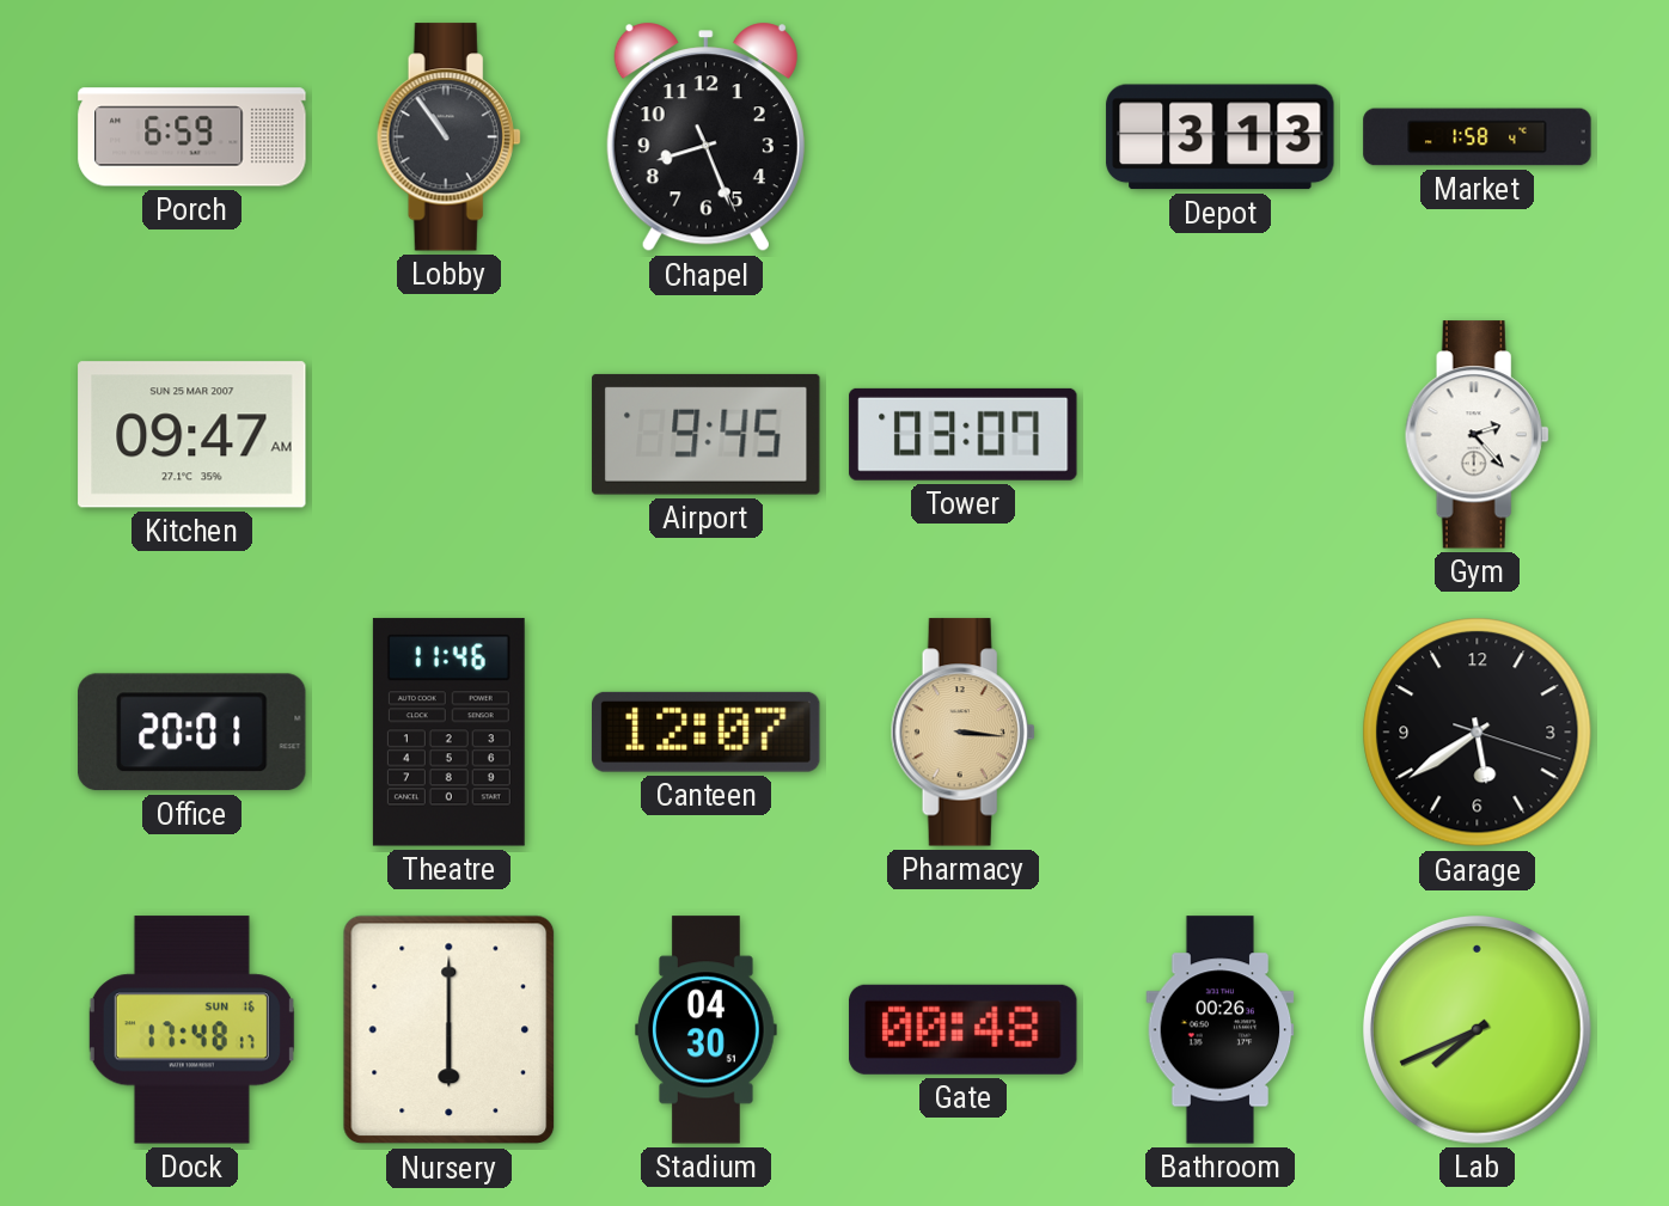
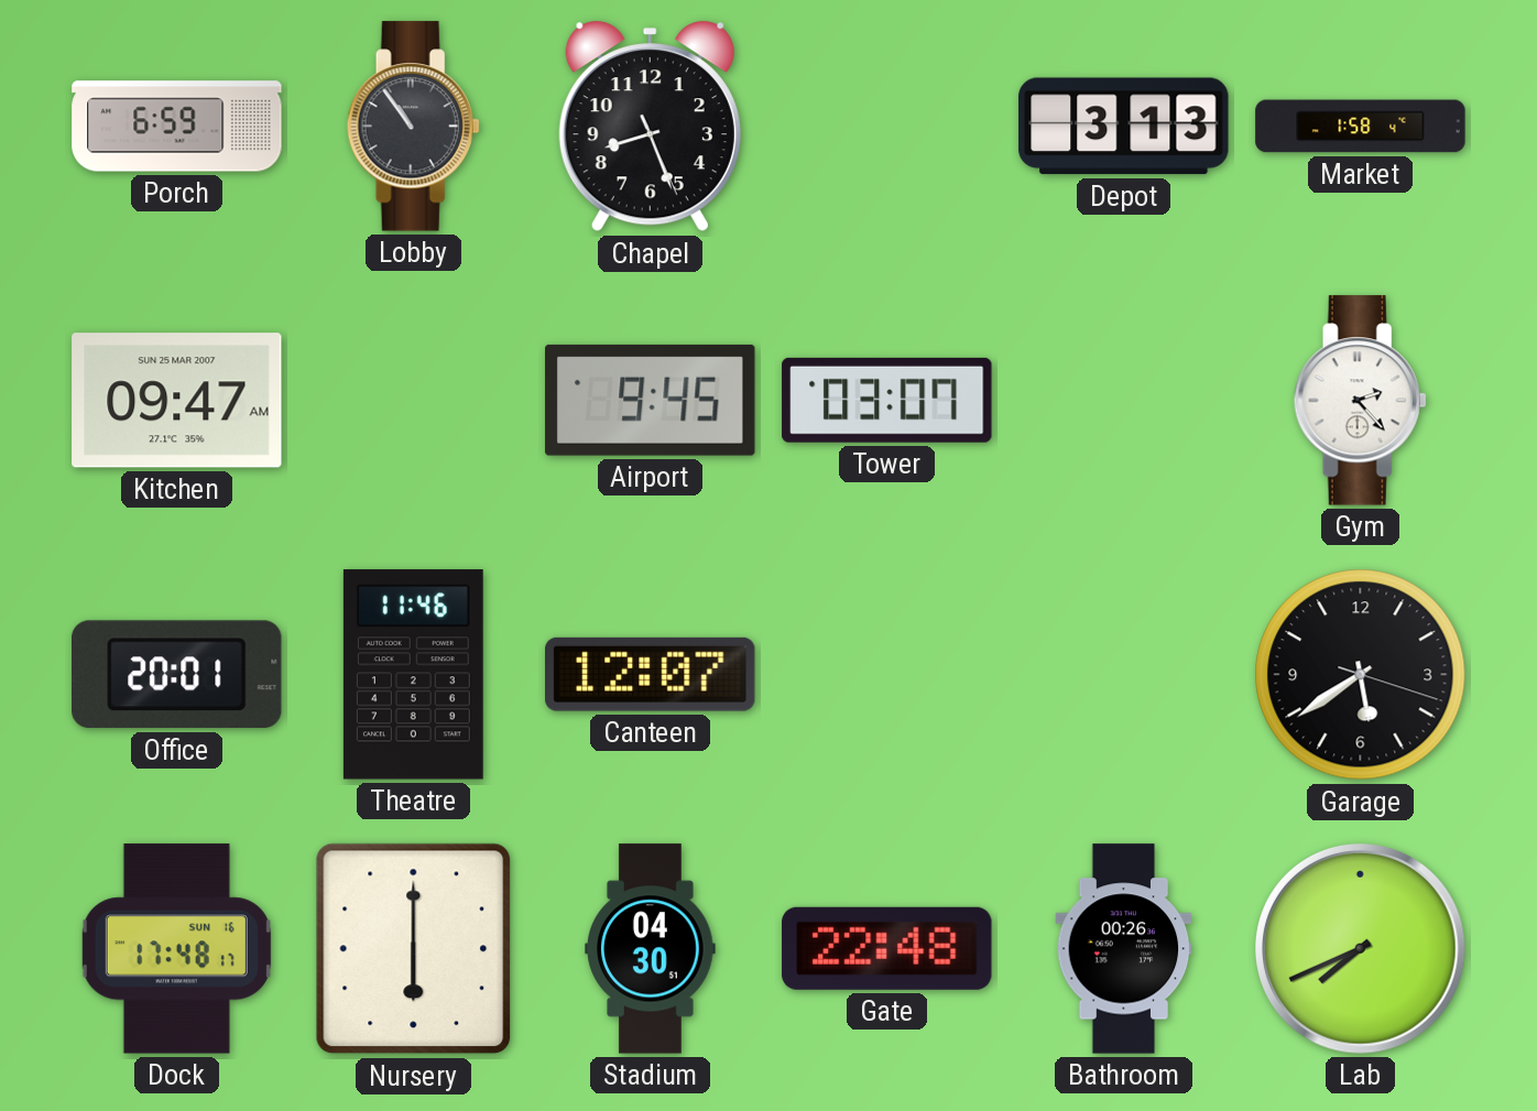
Pharmacy: 3:16 -> none
Gate: 00:48 -> 22:48
